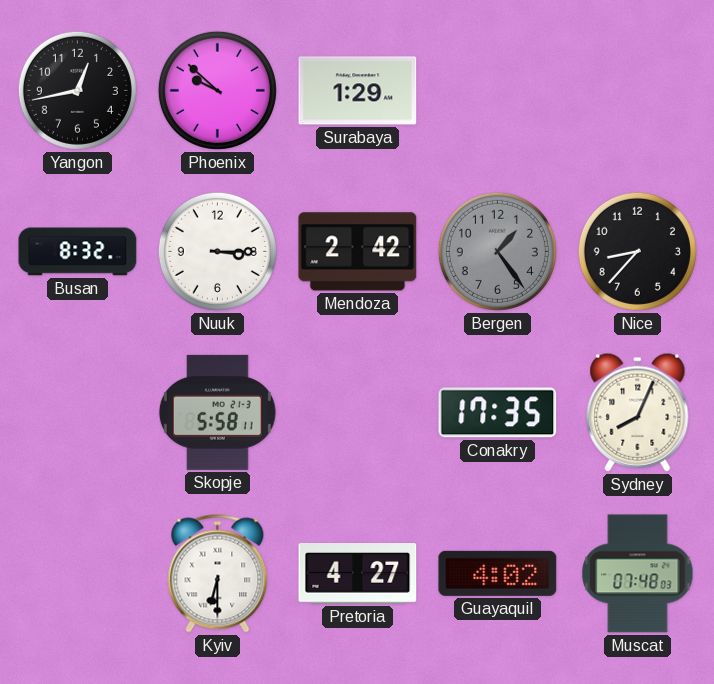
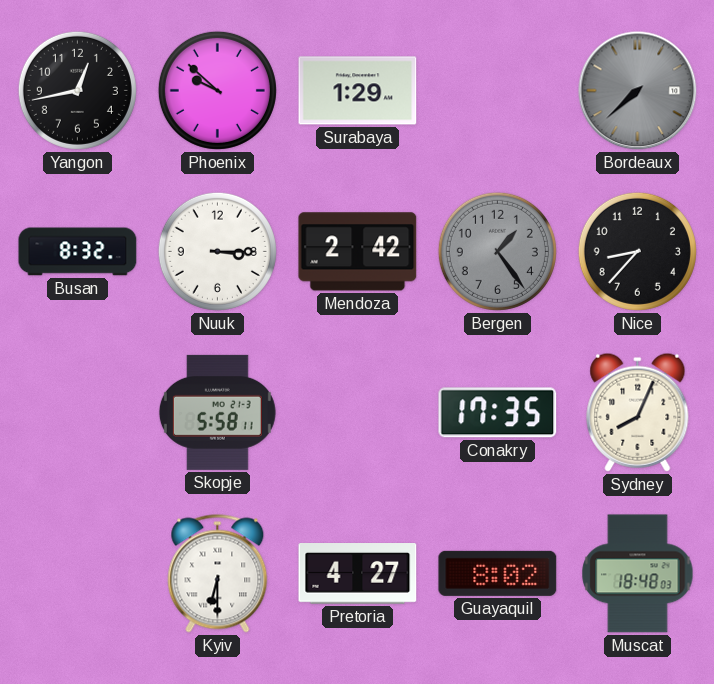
Bordeaux: none -> 7:38
Guayaquil: 4:02 -> 8:02
Muscat: 07:48 -> 18:48
